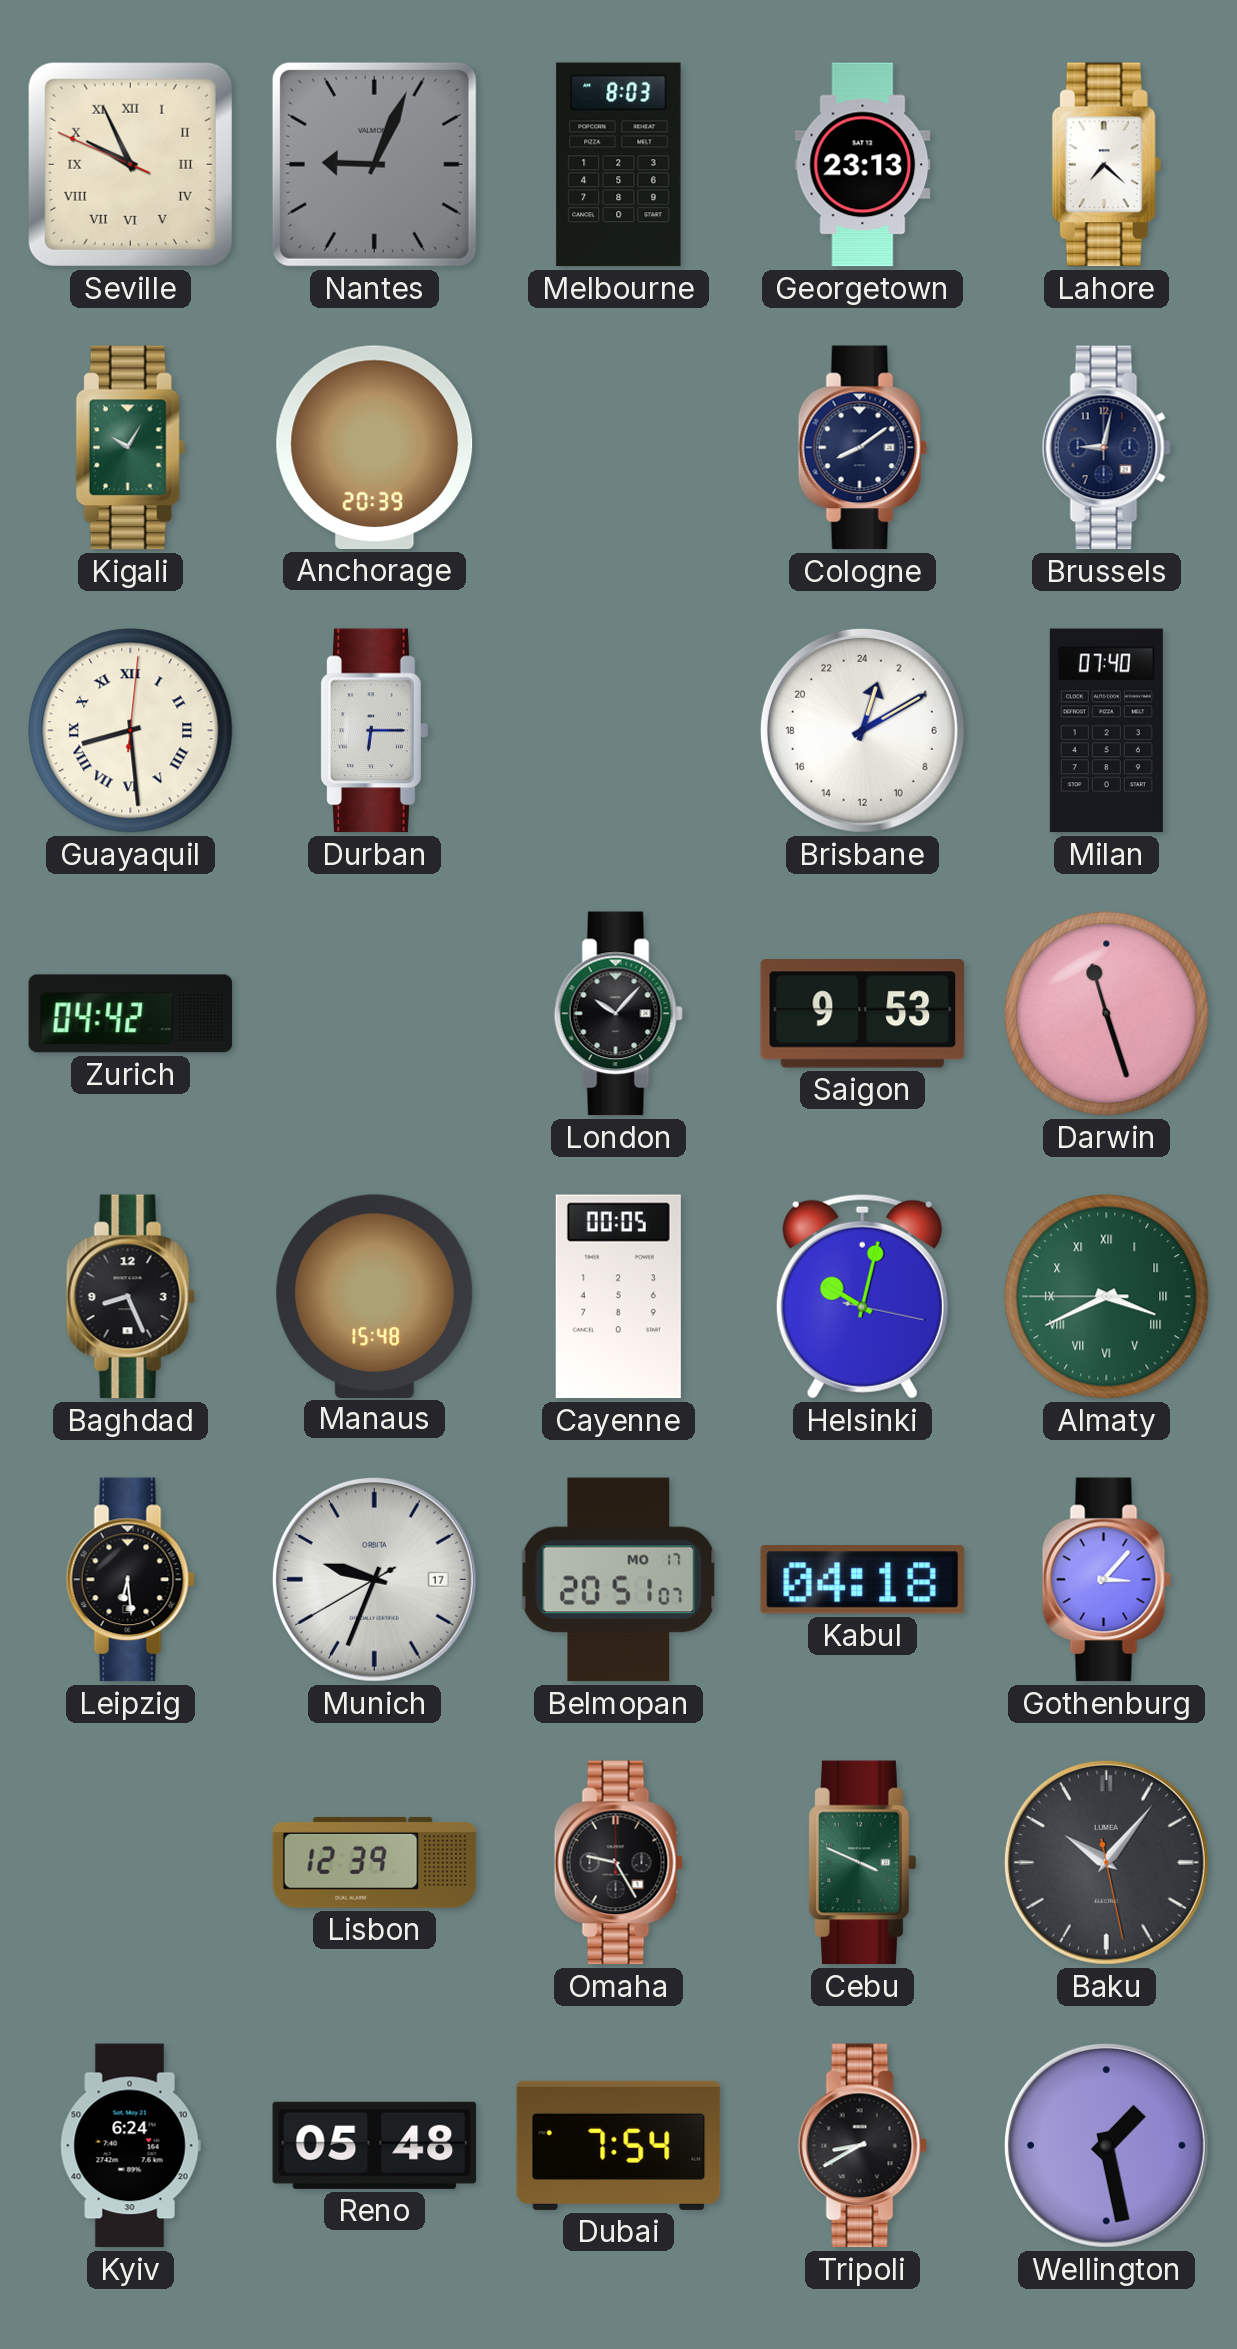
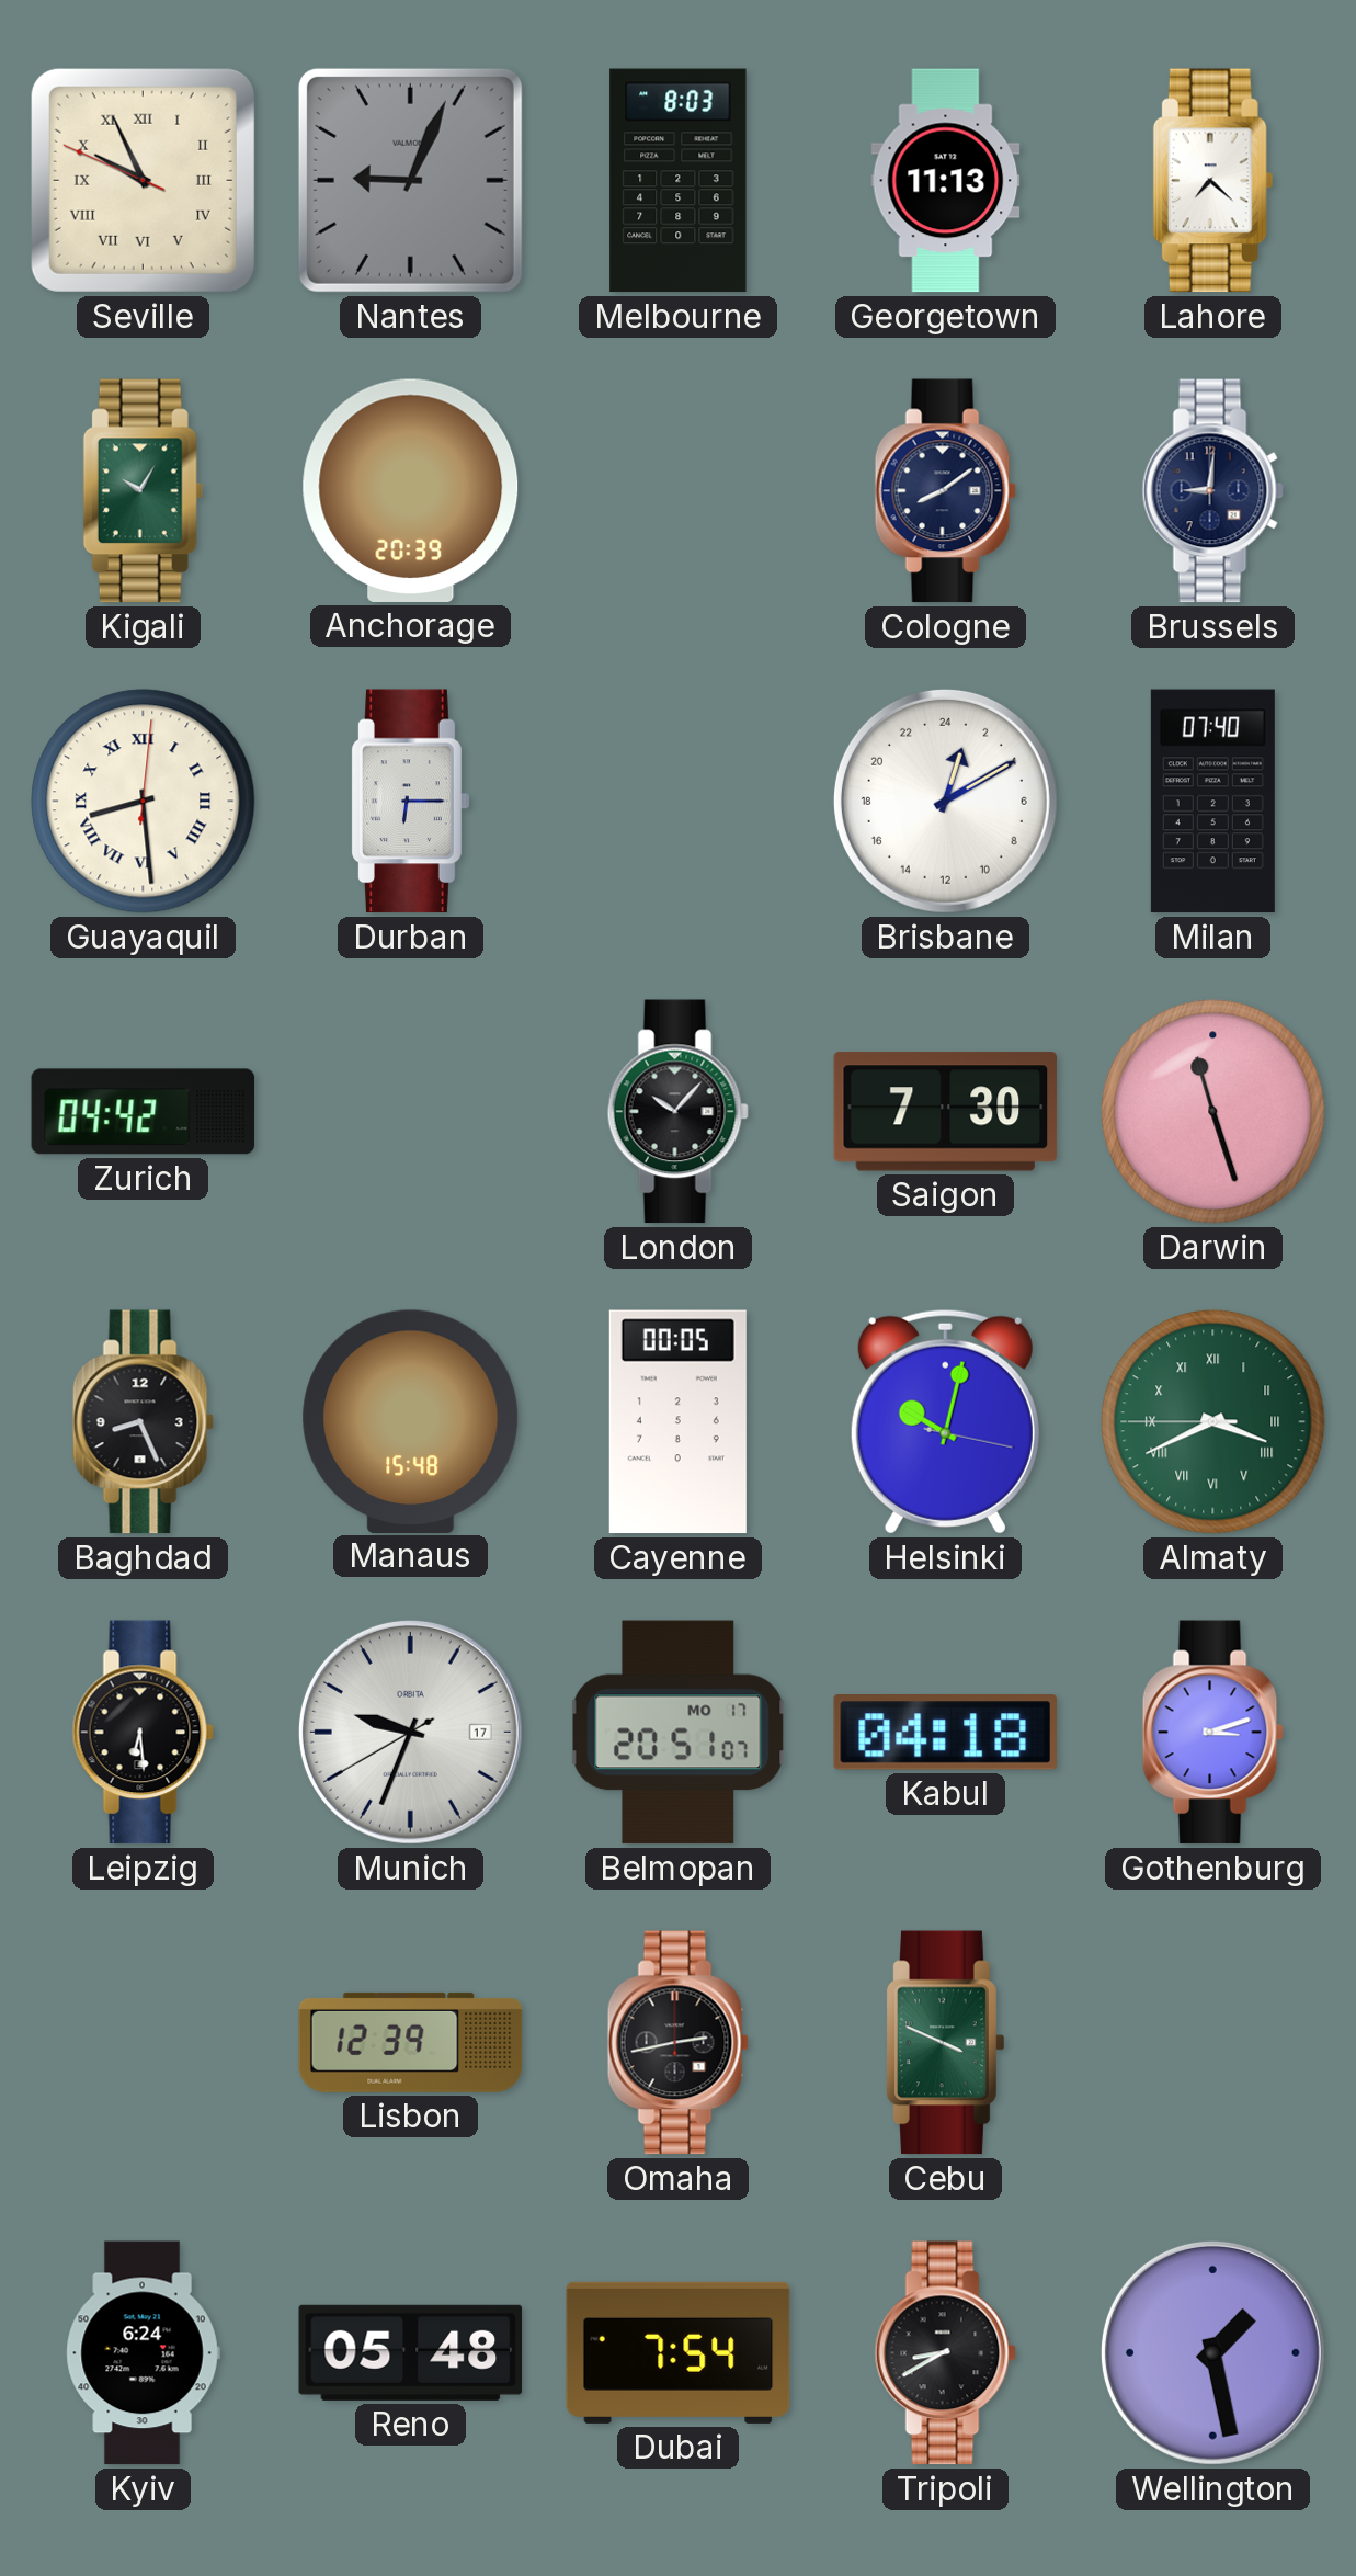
Georgetown: 23:13 -> 11:13
Brussels: 9:02 -> 9:01
Saigon: 9:53 -> 7:30
Gothenburg: 3:07 -> 3:12
Omaha: 9:25 -> 2:43
Baku: 10:06 -> none
